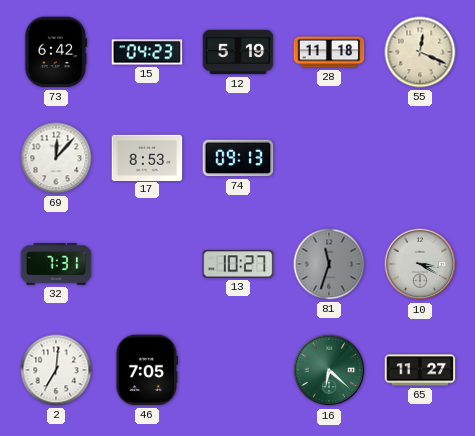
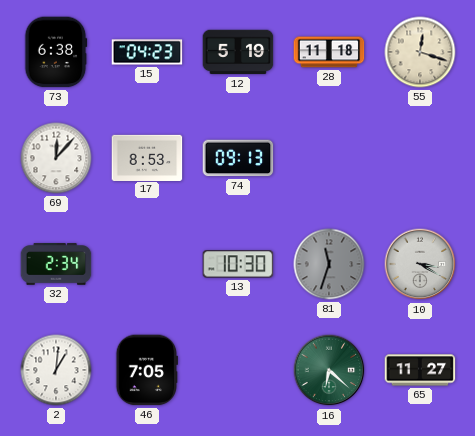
73: 6:42 -> 6:38
55: 12:19 -> 12:18
32: 7:31 -> 2:34
13: 10:27 -> 10:30
2: 7:01 -> 1:01
